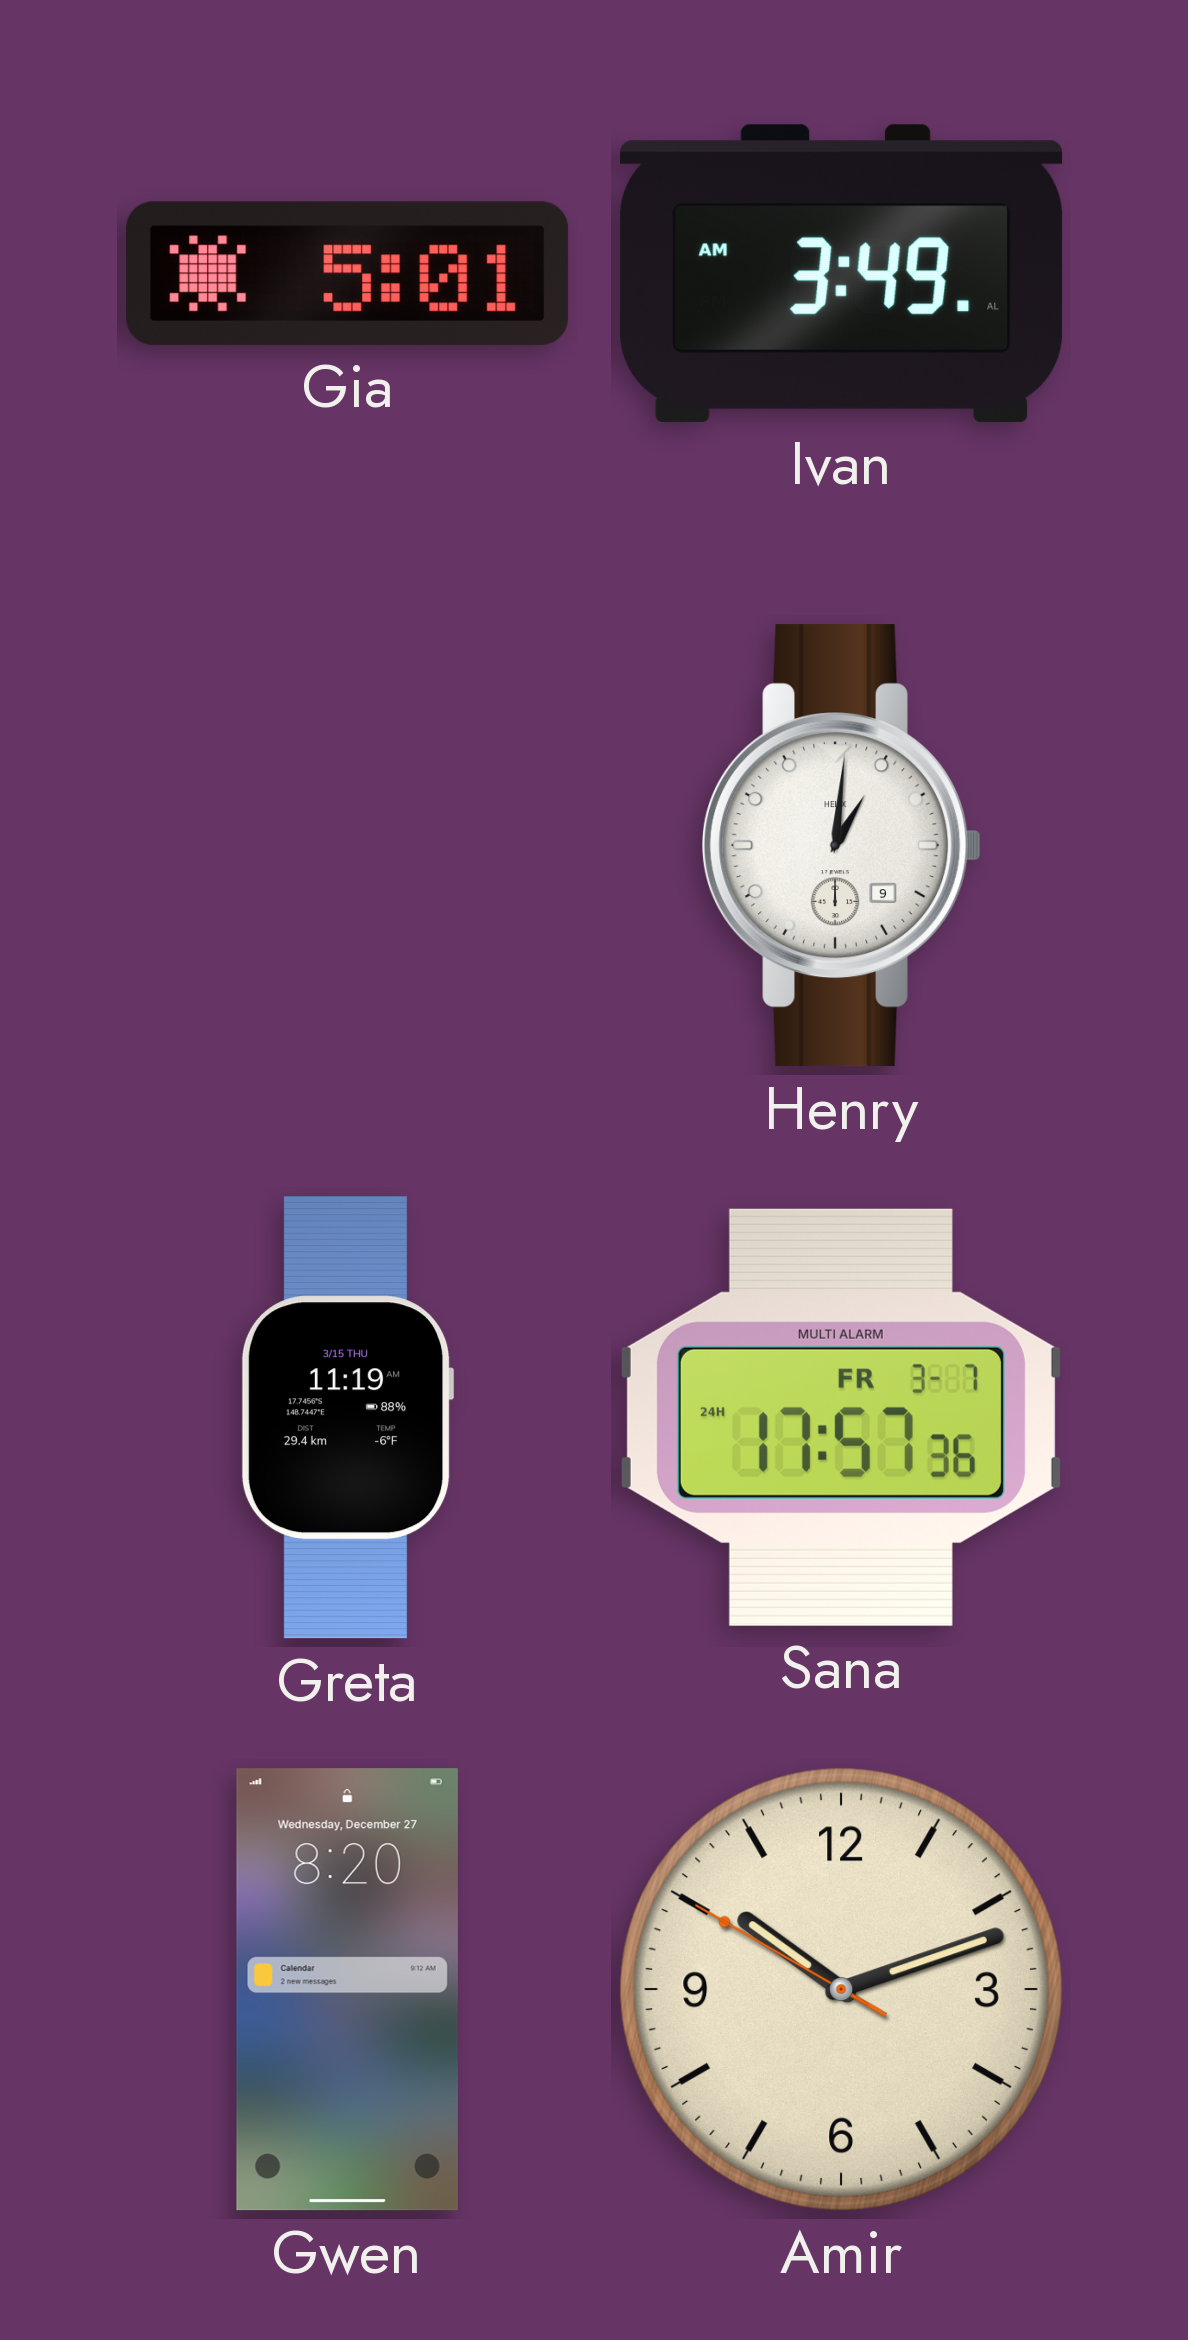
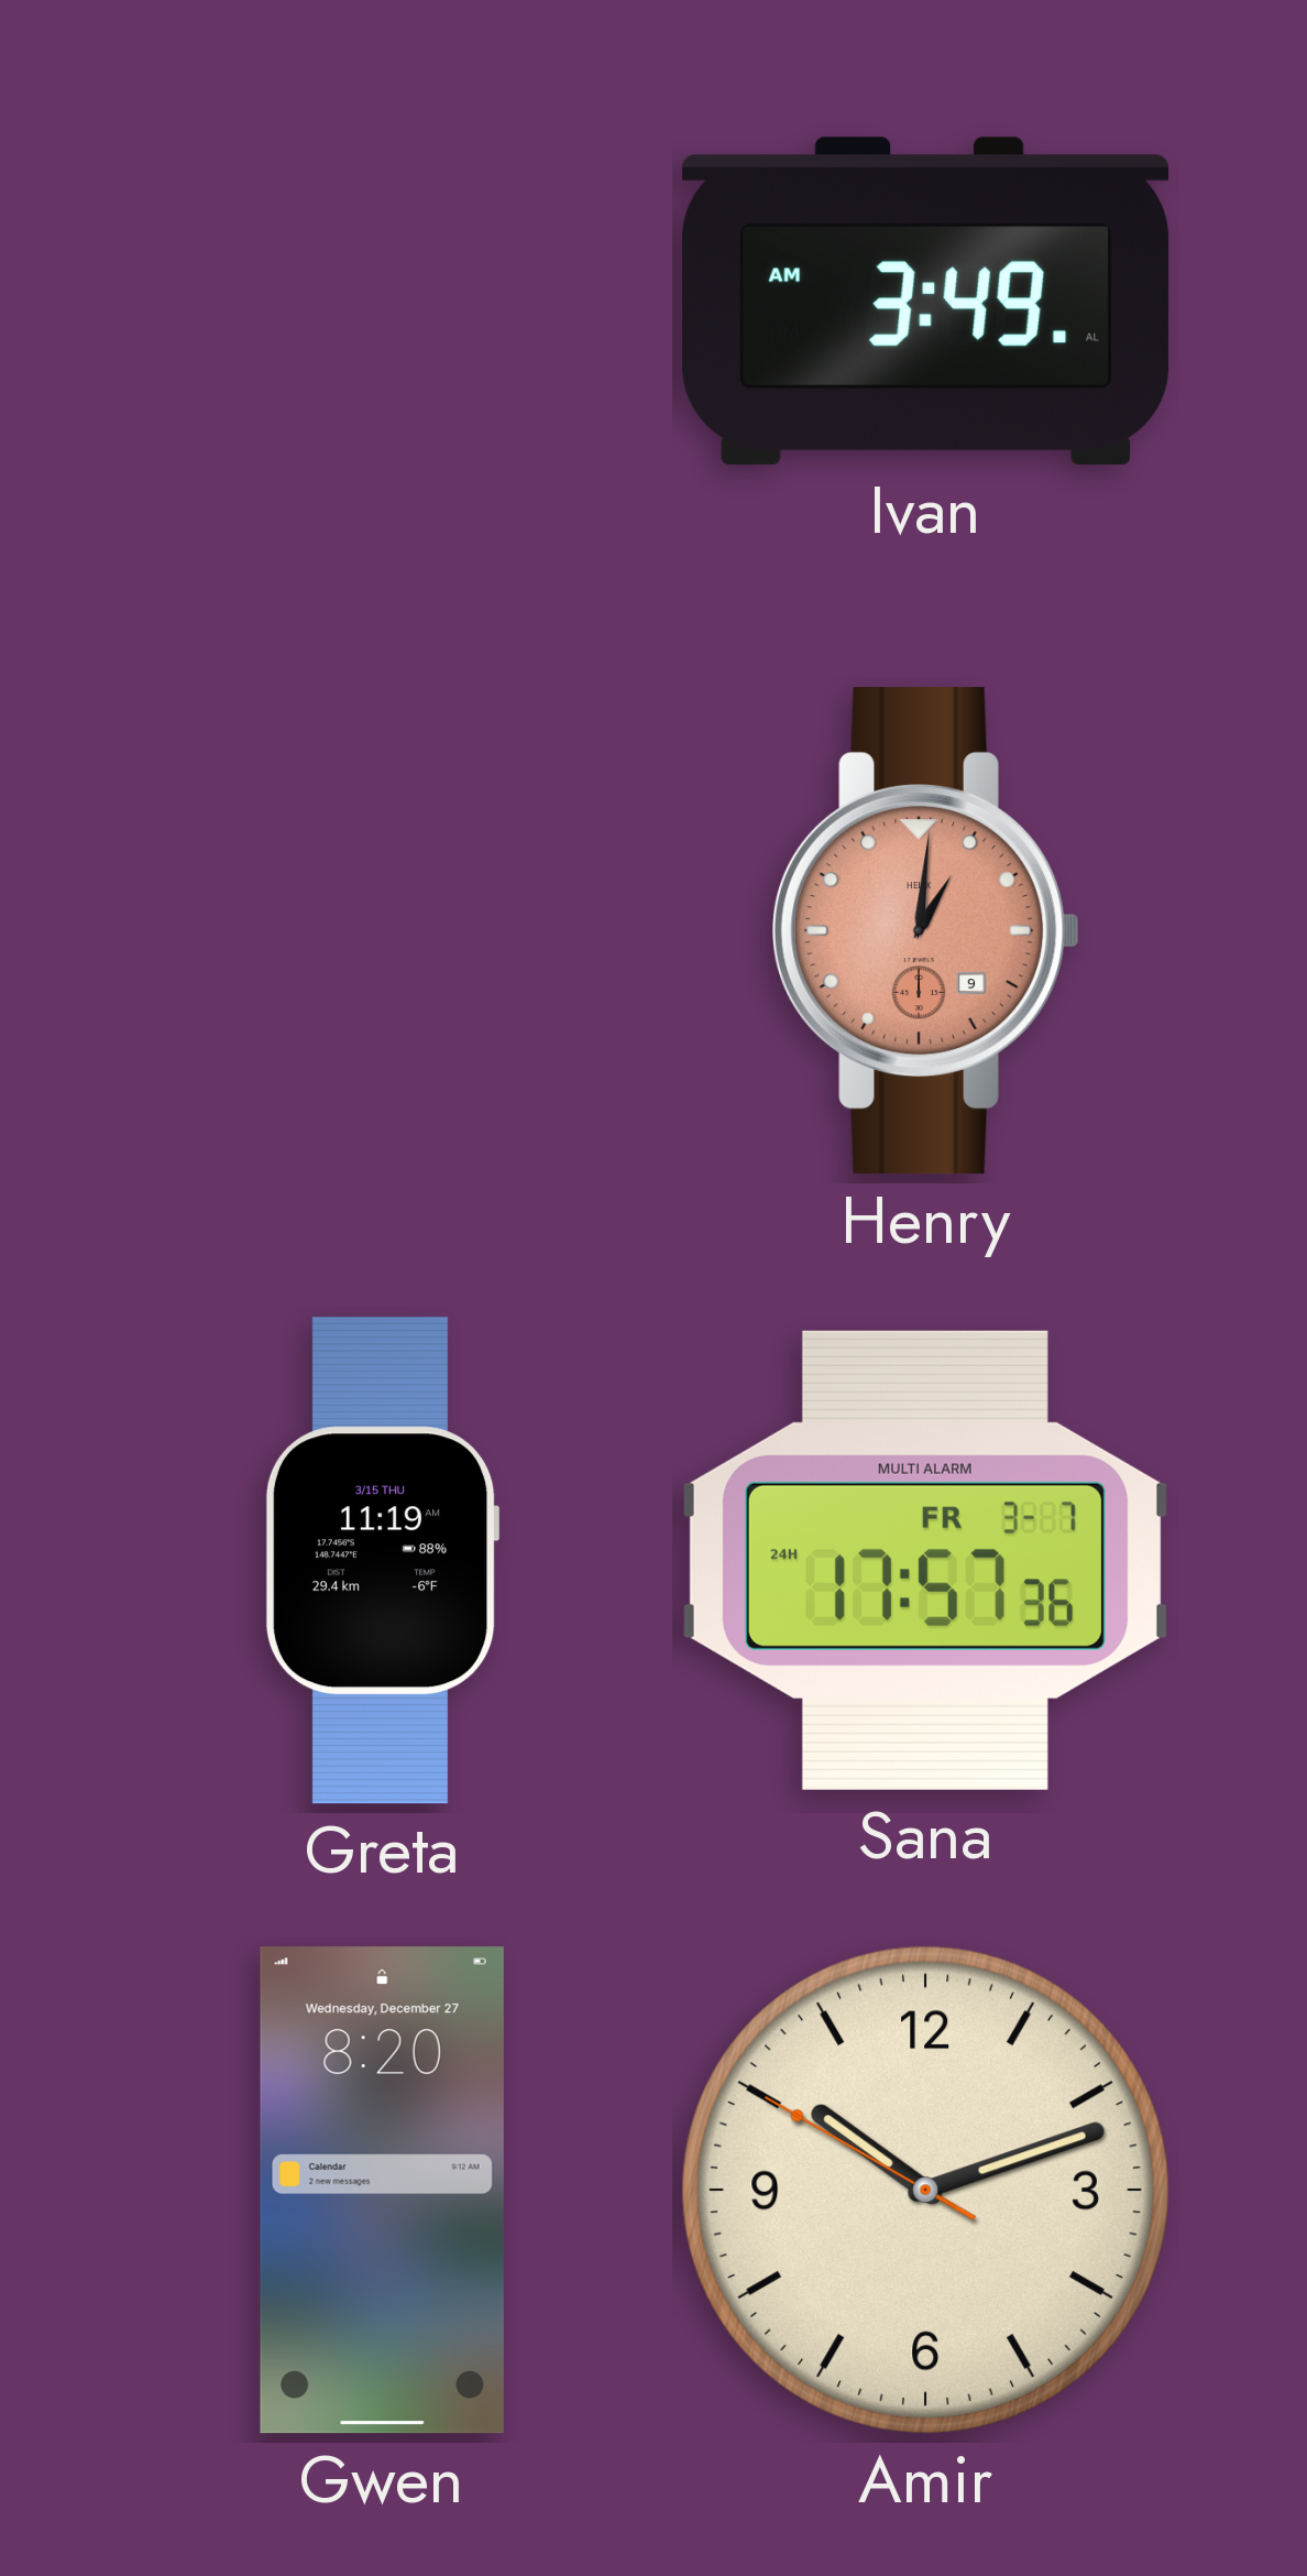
Gia: 5:01 -> none
Henry dial: white -> salmon
